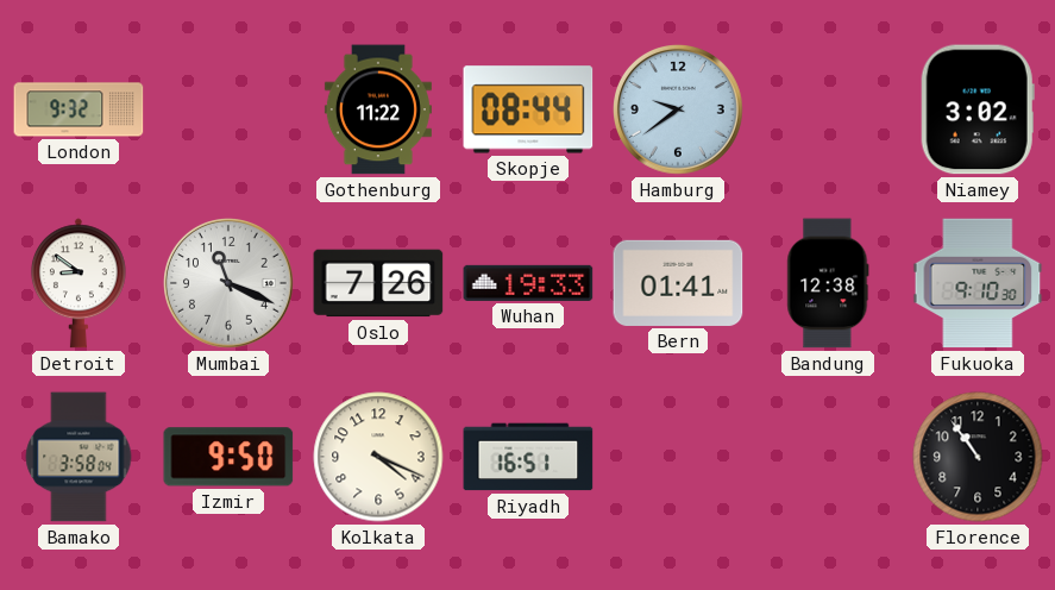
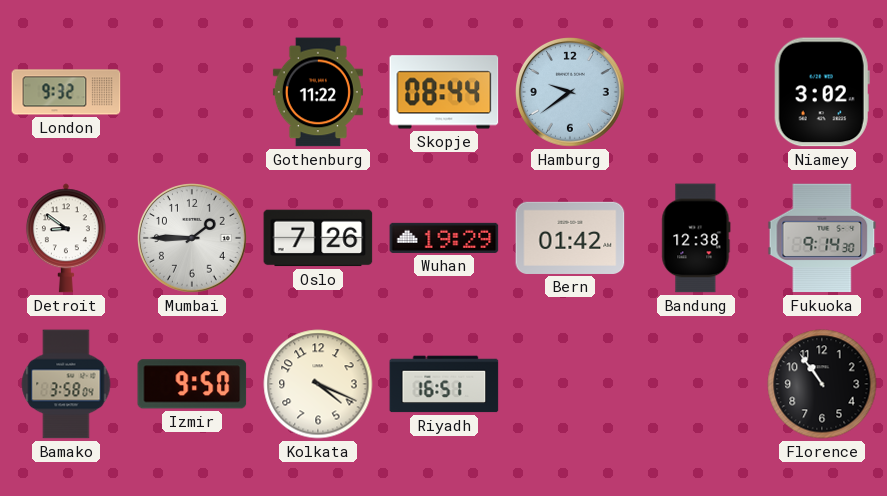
Mumbai: 11:19 -> 1:45
Wuhan: 19:33 -> 19:29
Bern: 01:41 -> 01:42
Fukuoka: 9:10 -> 9:14
